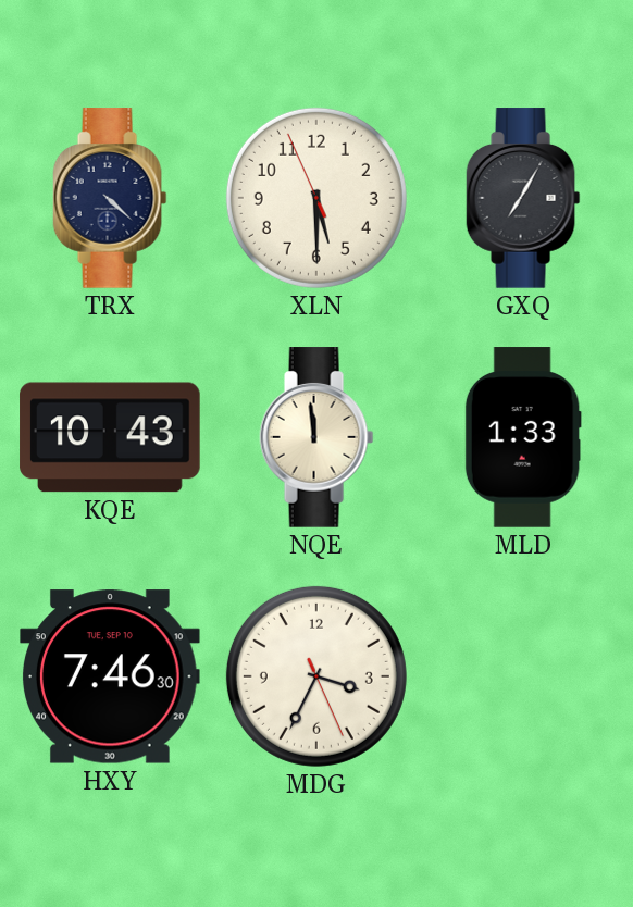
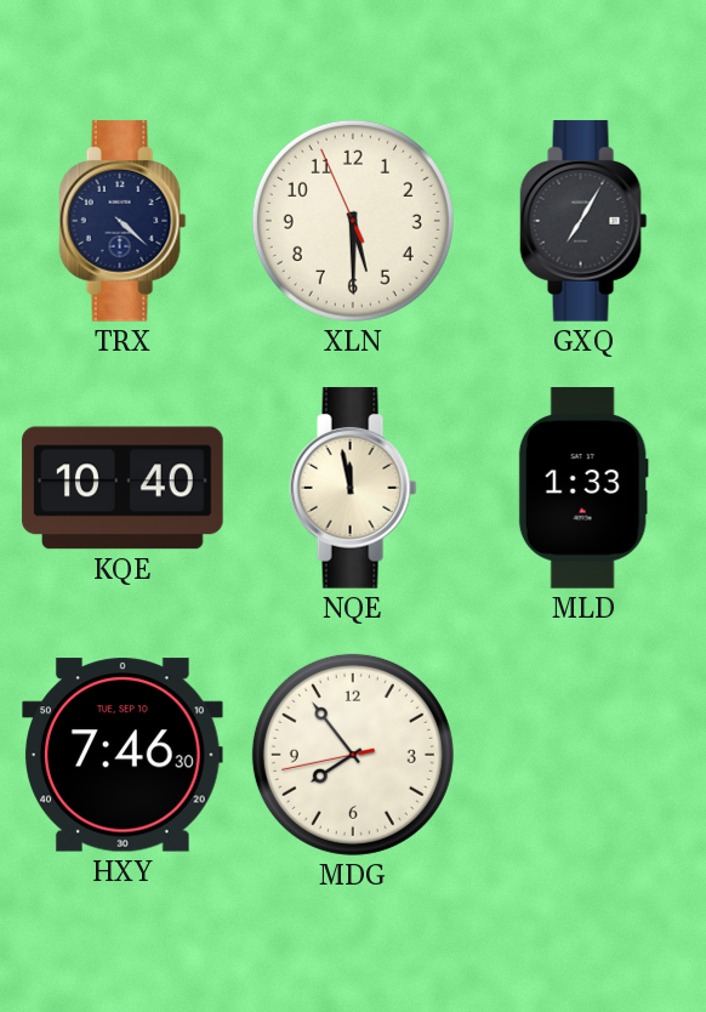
KQE: 10:43 -> 10:40
NQE: 11:59 -> 11:58
MDG: 3:34 -> 7:53
